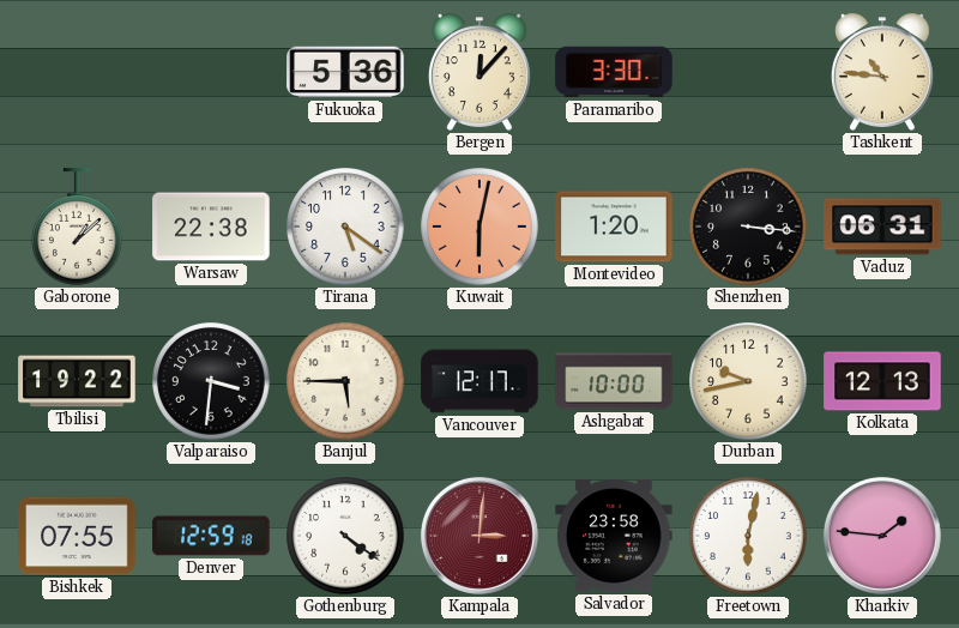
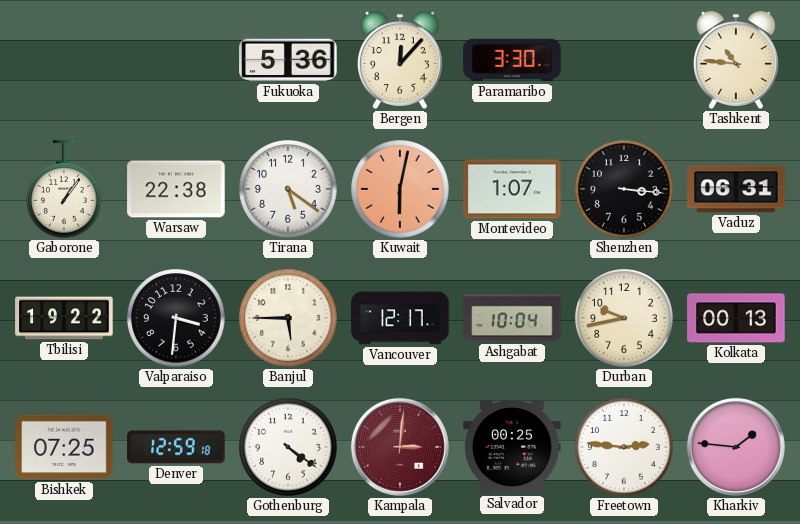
Gaborone: 1:08 -> 1:06
Montevideo: 1:20 -> 1:07
Ashgabat: 10:00 -> 10:04
Kolkata: 12:13 -> 00:13
Bishkek: 07:55 -> 07:25
Salvador: 23:58 -> 00:25
Freetown: 6:02 -> 2:46
